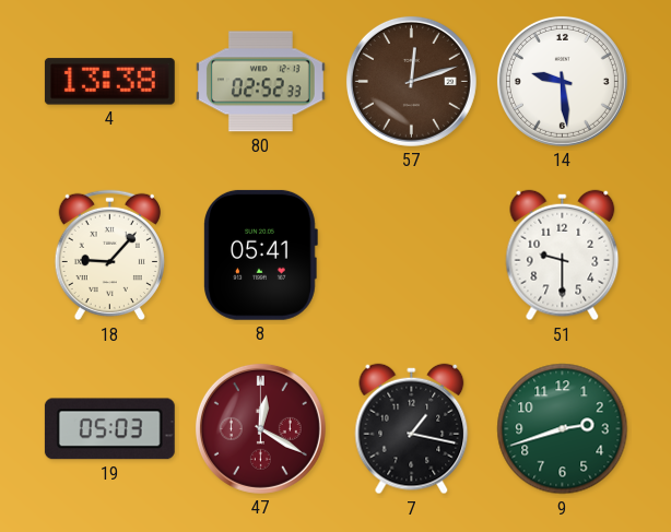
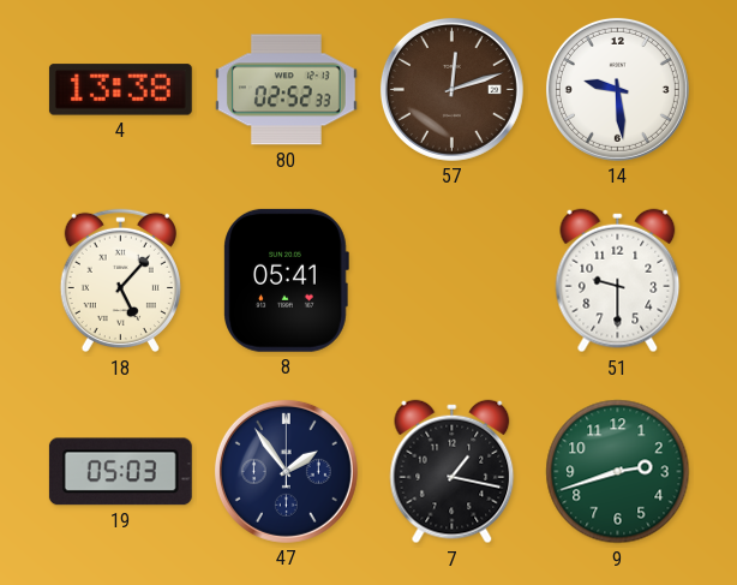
18: 9:07 -> 5:07
47: 12:20 -> 1:54
47 dial: burgundy -> navy
